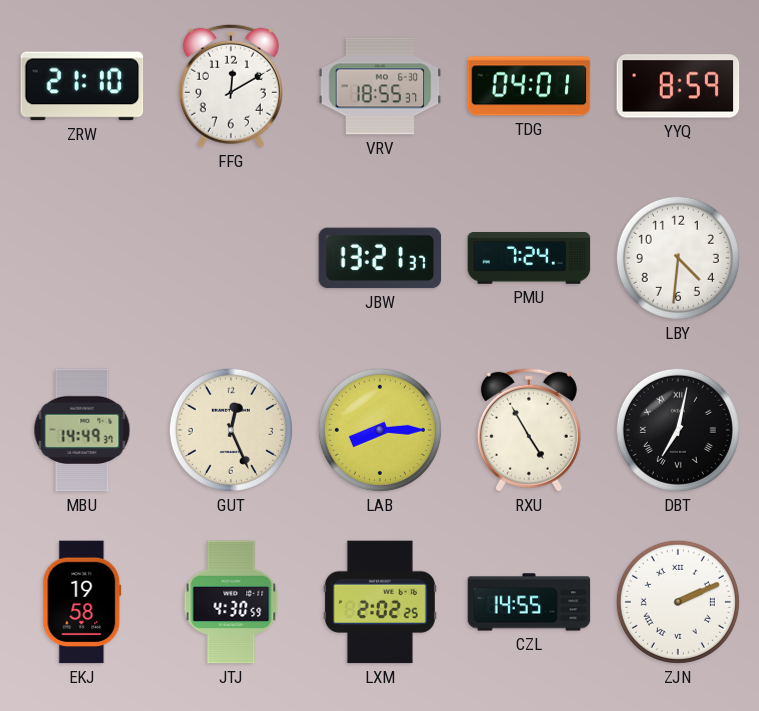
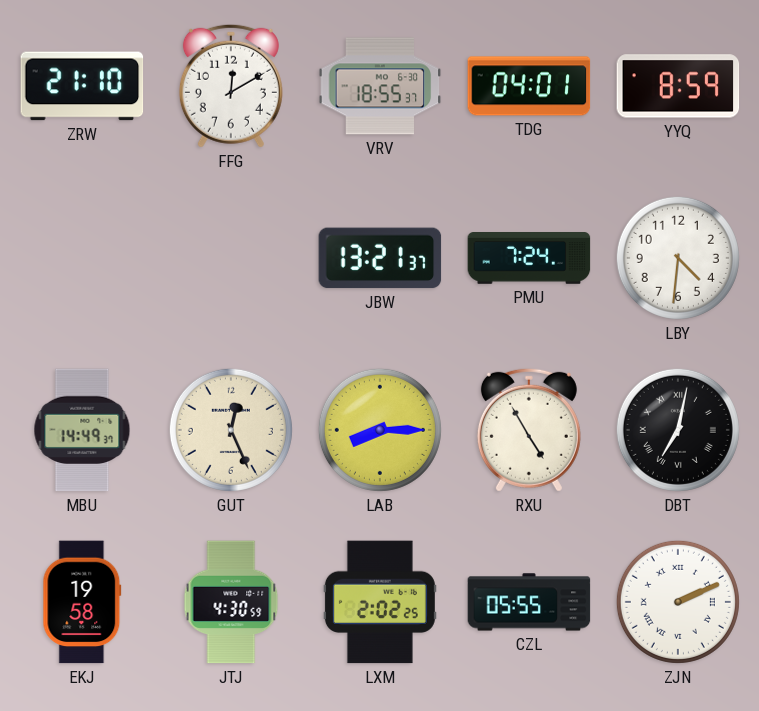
CZL: 14:55 -> 05:55
